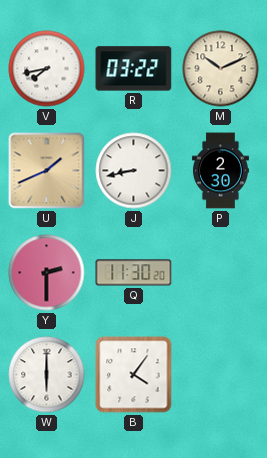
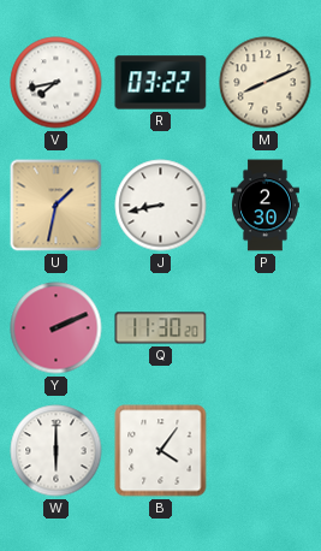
M: 10:11 -> 8:11
U: 1:41 -> 1:32
Y: 2:30 -> 2:11
